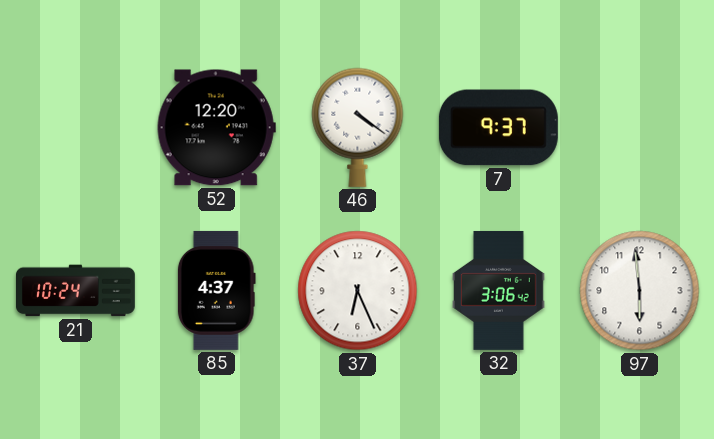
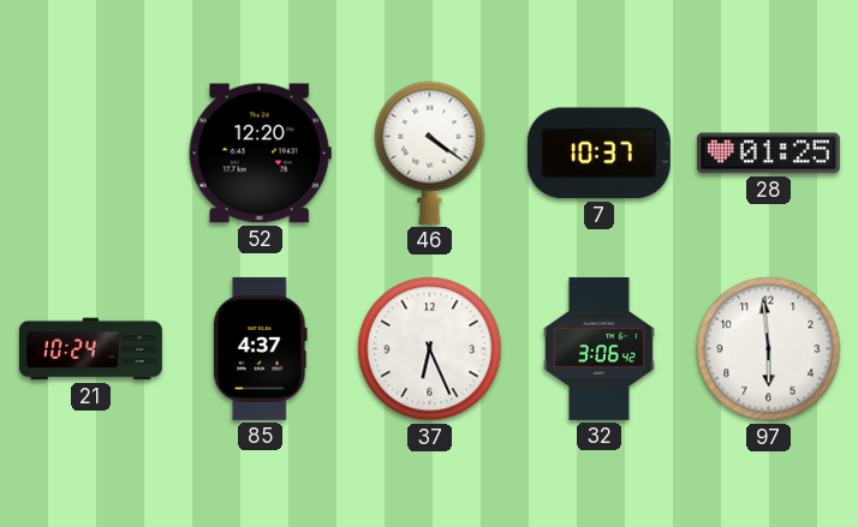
7: 9:37 -> 10:37
28: none -> 01:25
